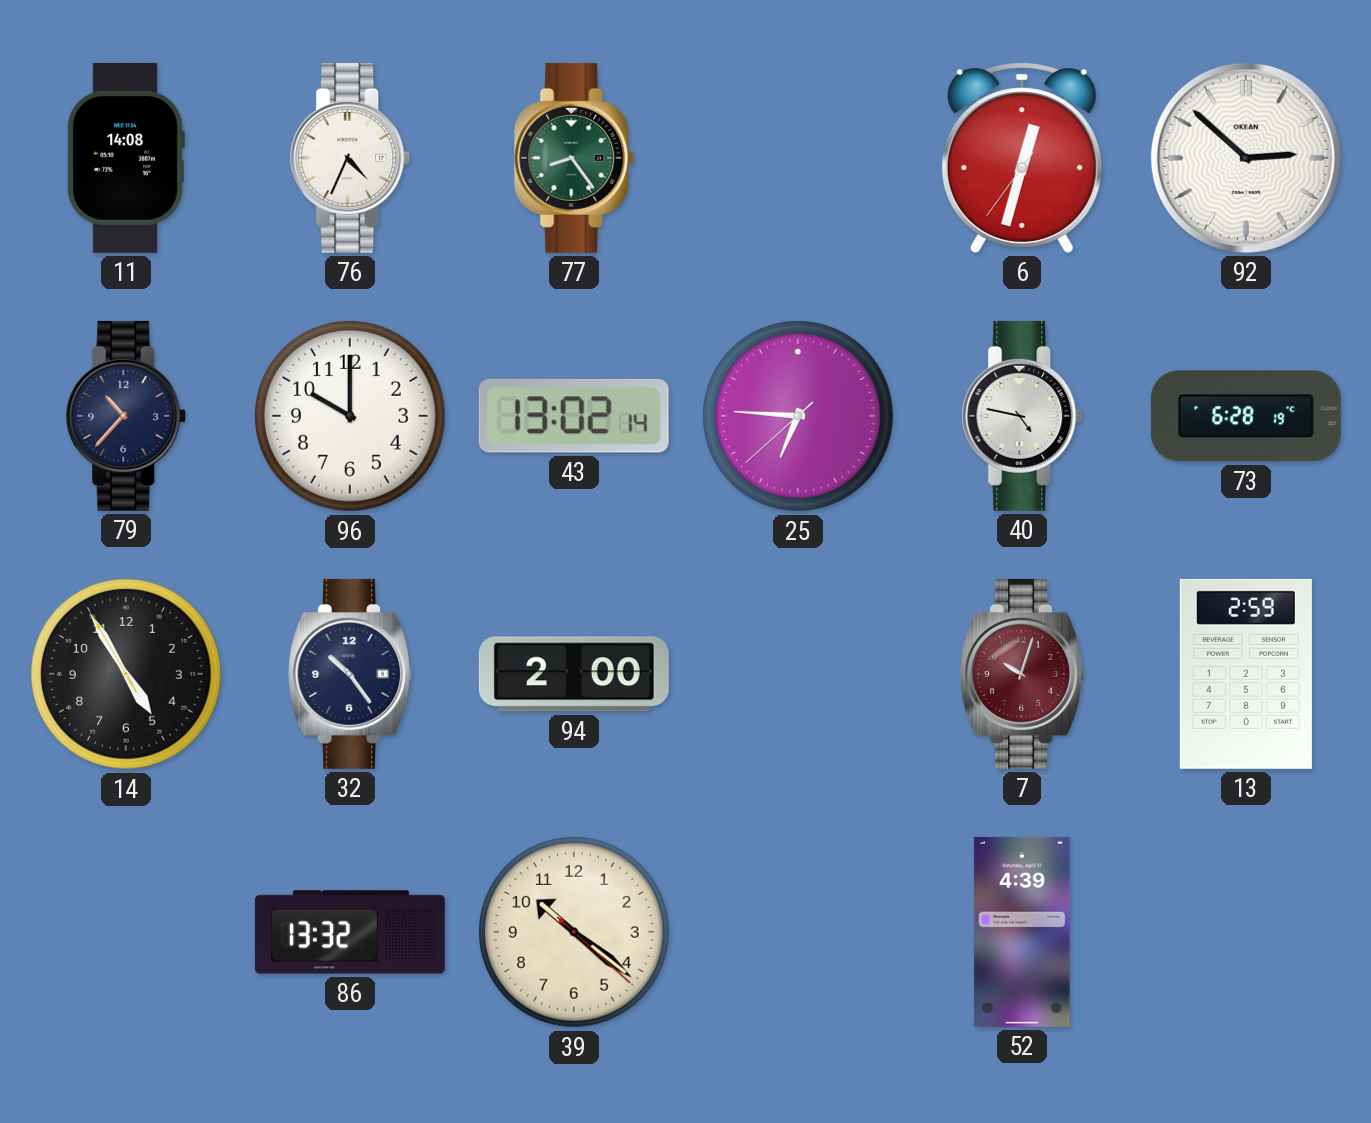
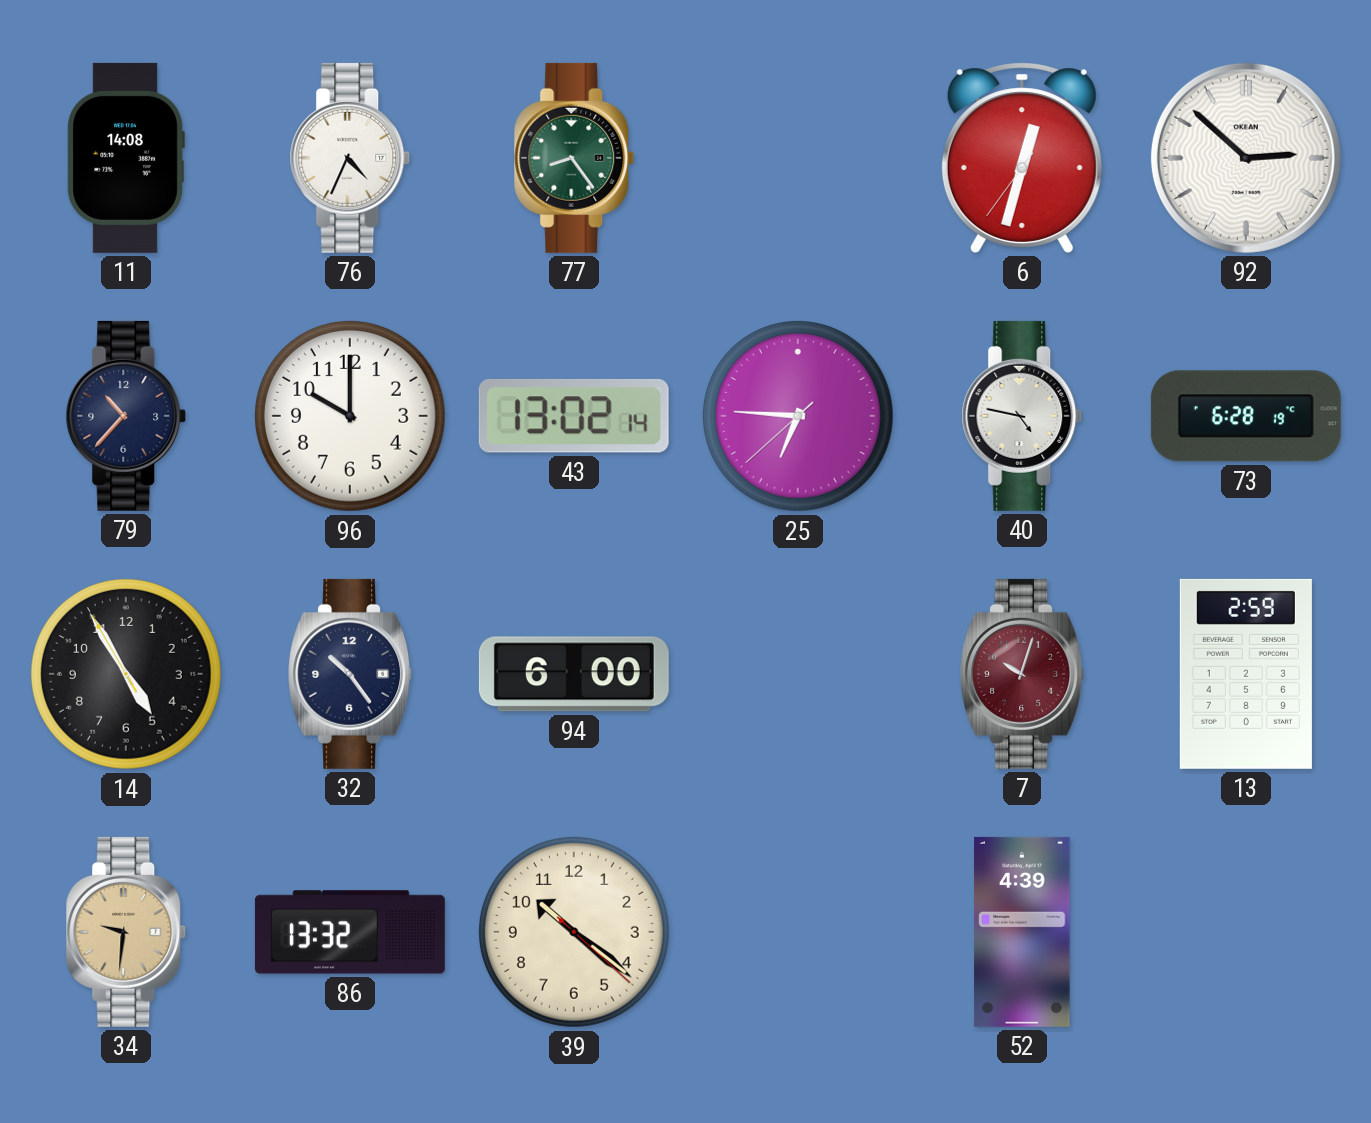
94: 2:00 -> 6:00
34: none -> 9:31
